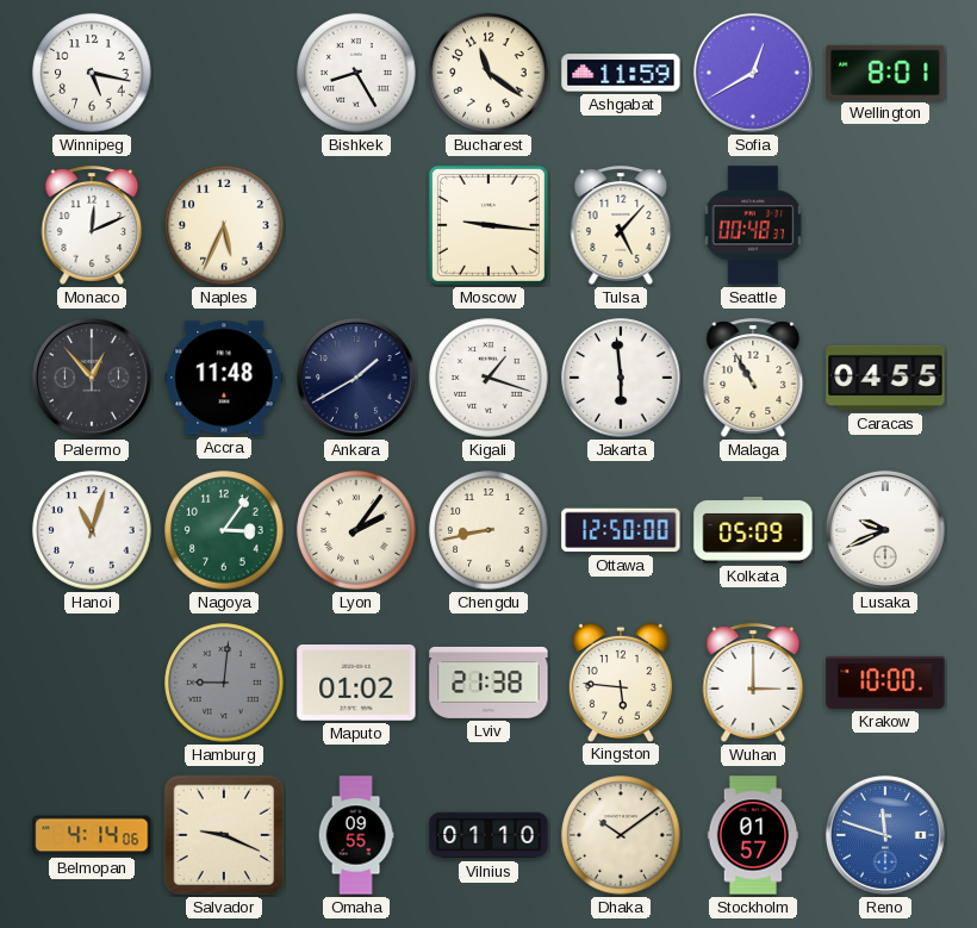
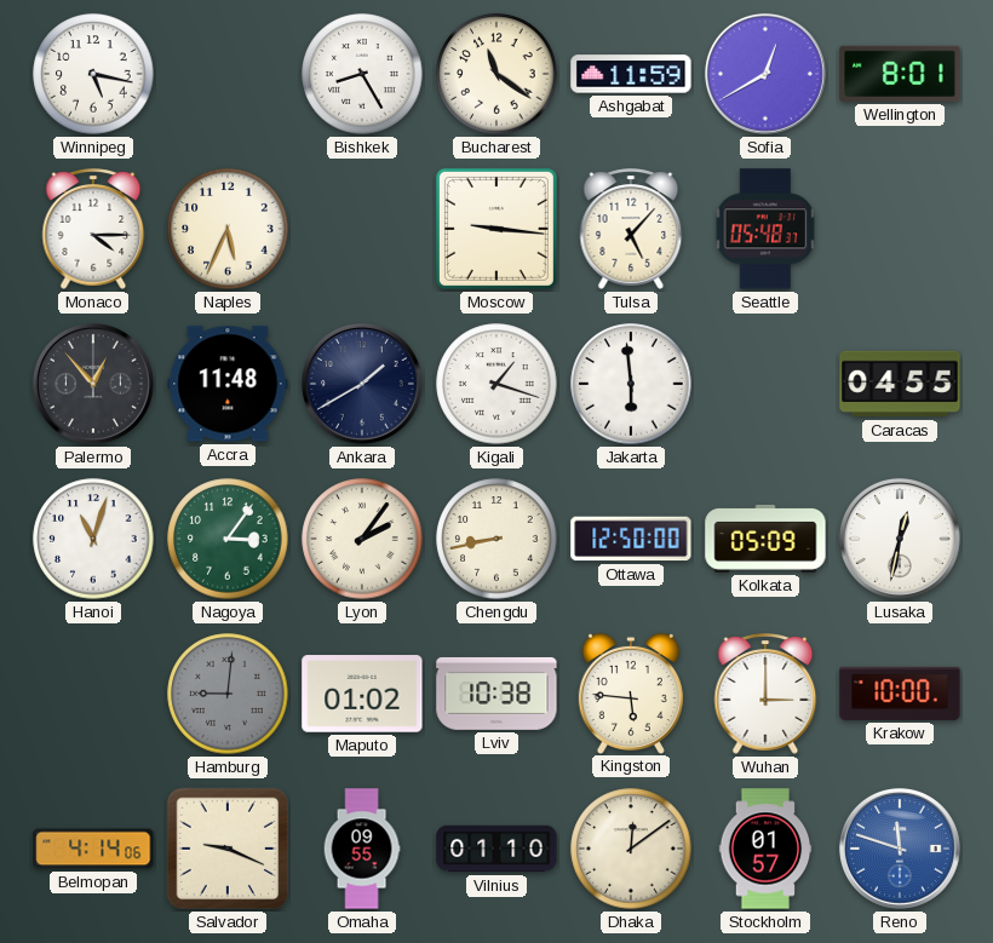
Monaco: 12:11 -> 4:15
Seattle: 00:48 -> 05:48
Malaga: 10:55 -> none
Lusaka: 9:41 -> 12:32
Lviv: 21:38 -> 10:38
Dhaka: 10:09 -> 12:09
